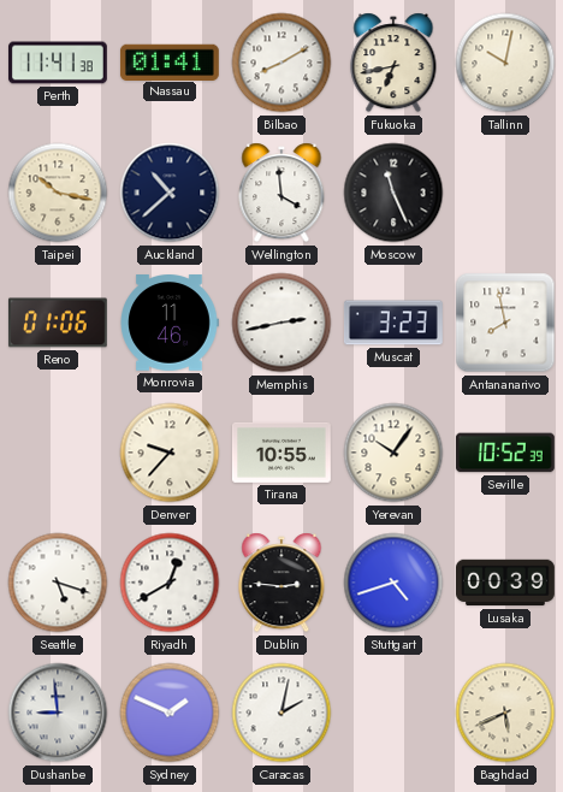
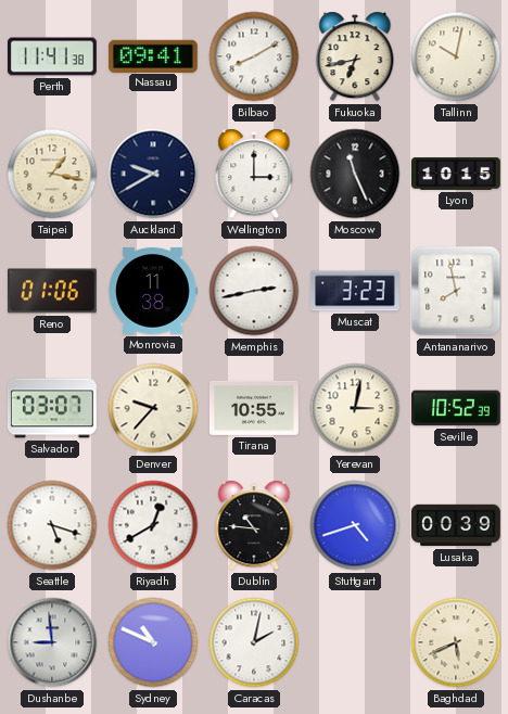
Nassau: 01:41 -> 09:41
Taipei: 10:17 -> 1:17
Auckland: 10:38 -> 9:40
Wellington: 3:59 -> 3:00
Lyon: none -> 10:15
Monrovia: 11:46 -> 11:38
Salvador: none -> 03:07
Yerevan: 10:06 -> 3:02
Dublin: 2:46 -> 10:46
Sydney: 1:49 -> 10:49
